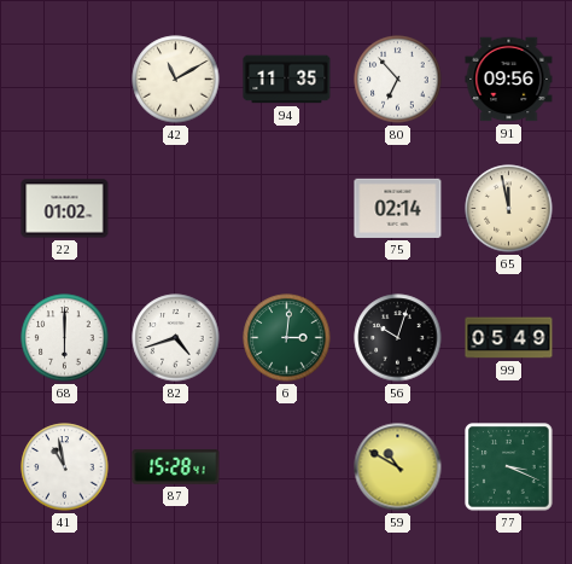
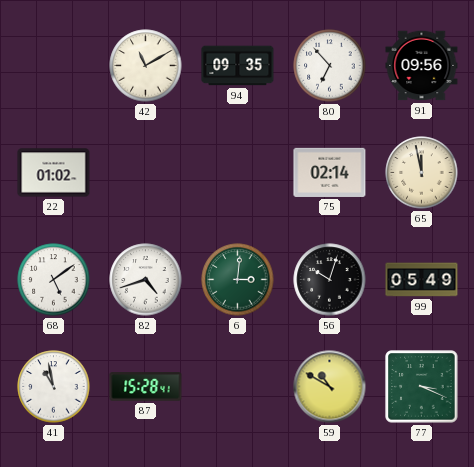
94: 11:35 -> 09:35
68: 6:00 -> 5:09
